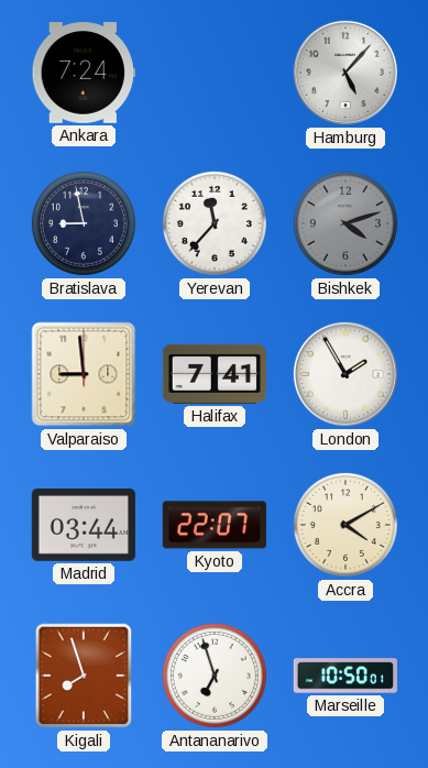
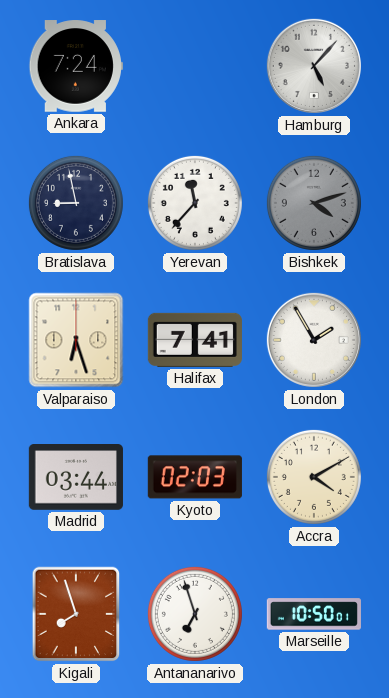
Valparaiso: 8:59 -> 6:27
Kyoto: 22:07 -> 02:03
